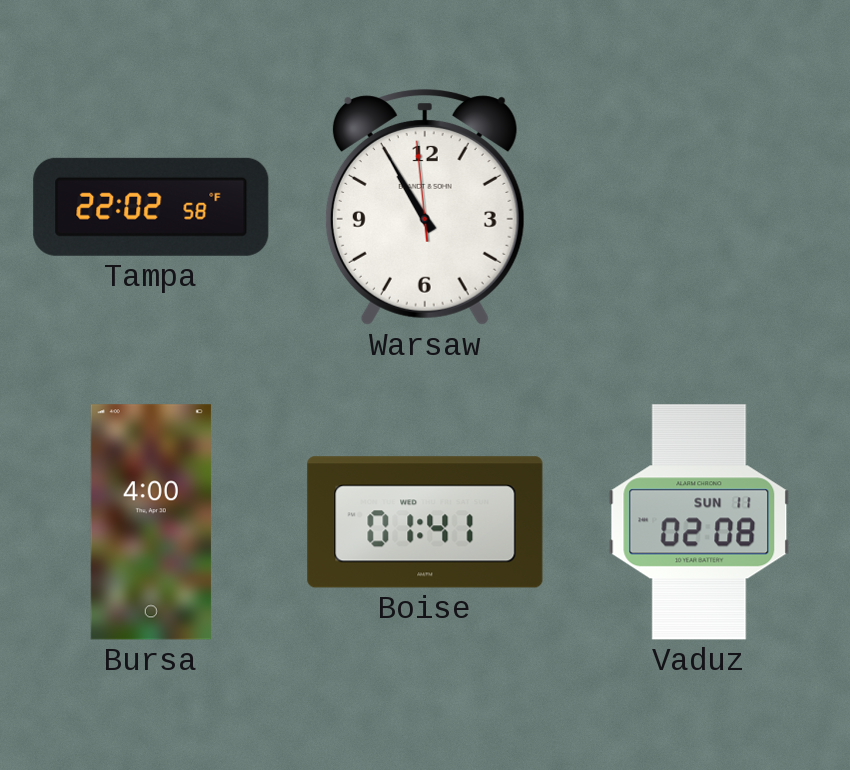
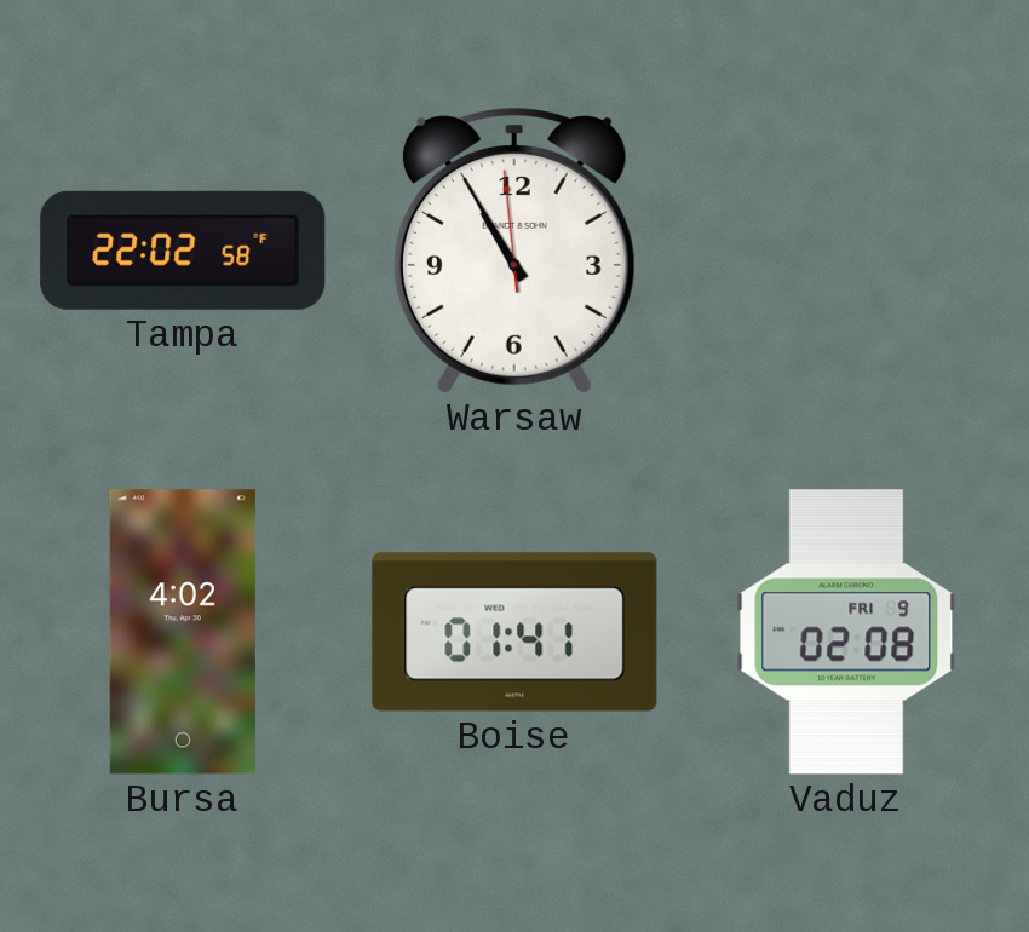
Bursa: 4:00 -> 4:02
Vaduz date: SUN 11 -> FRI 9
